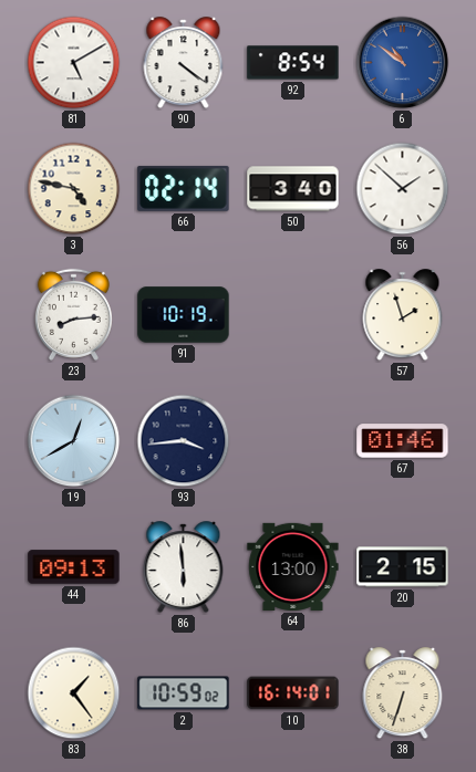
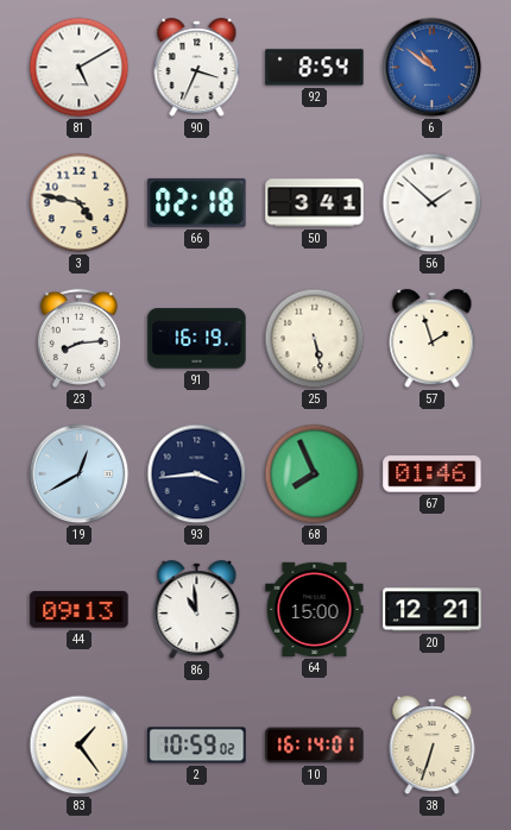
90: 4:21 -> 3:34
66: 02:14 -> 02:18
50: 3:40 -> 3:41
91: 10:19 -> 16:19
25: none -> 5:28
68: none -> 7:56
86: 5:59 -> 10:59
64: 13:00 -> 15:00
20: 2:15 -> 12:21
